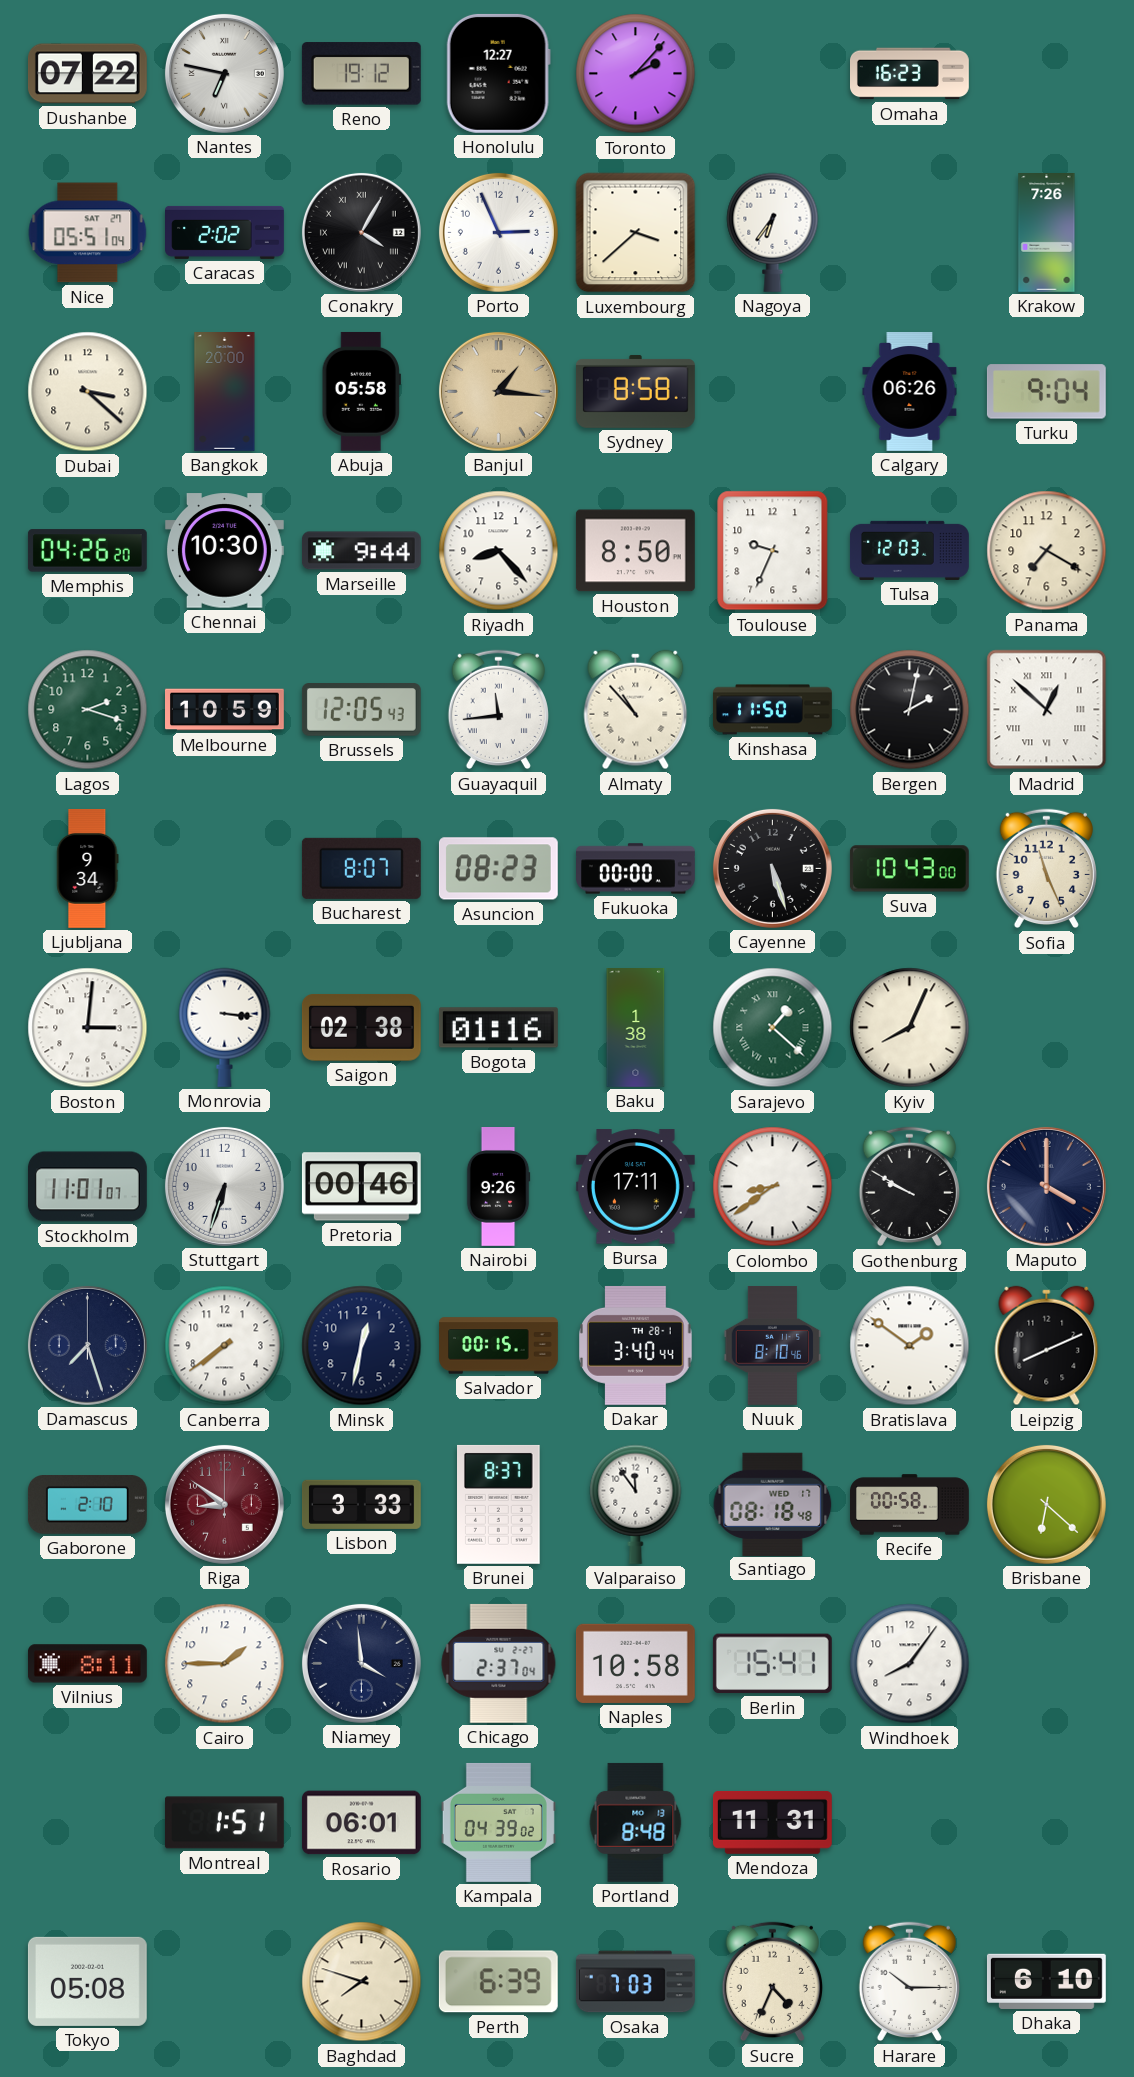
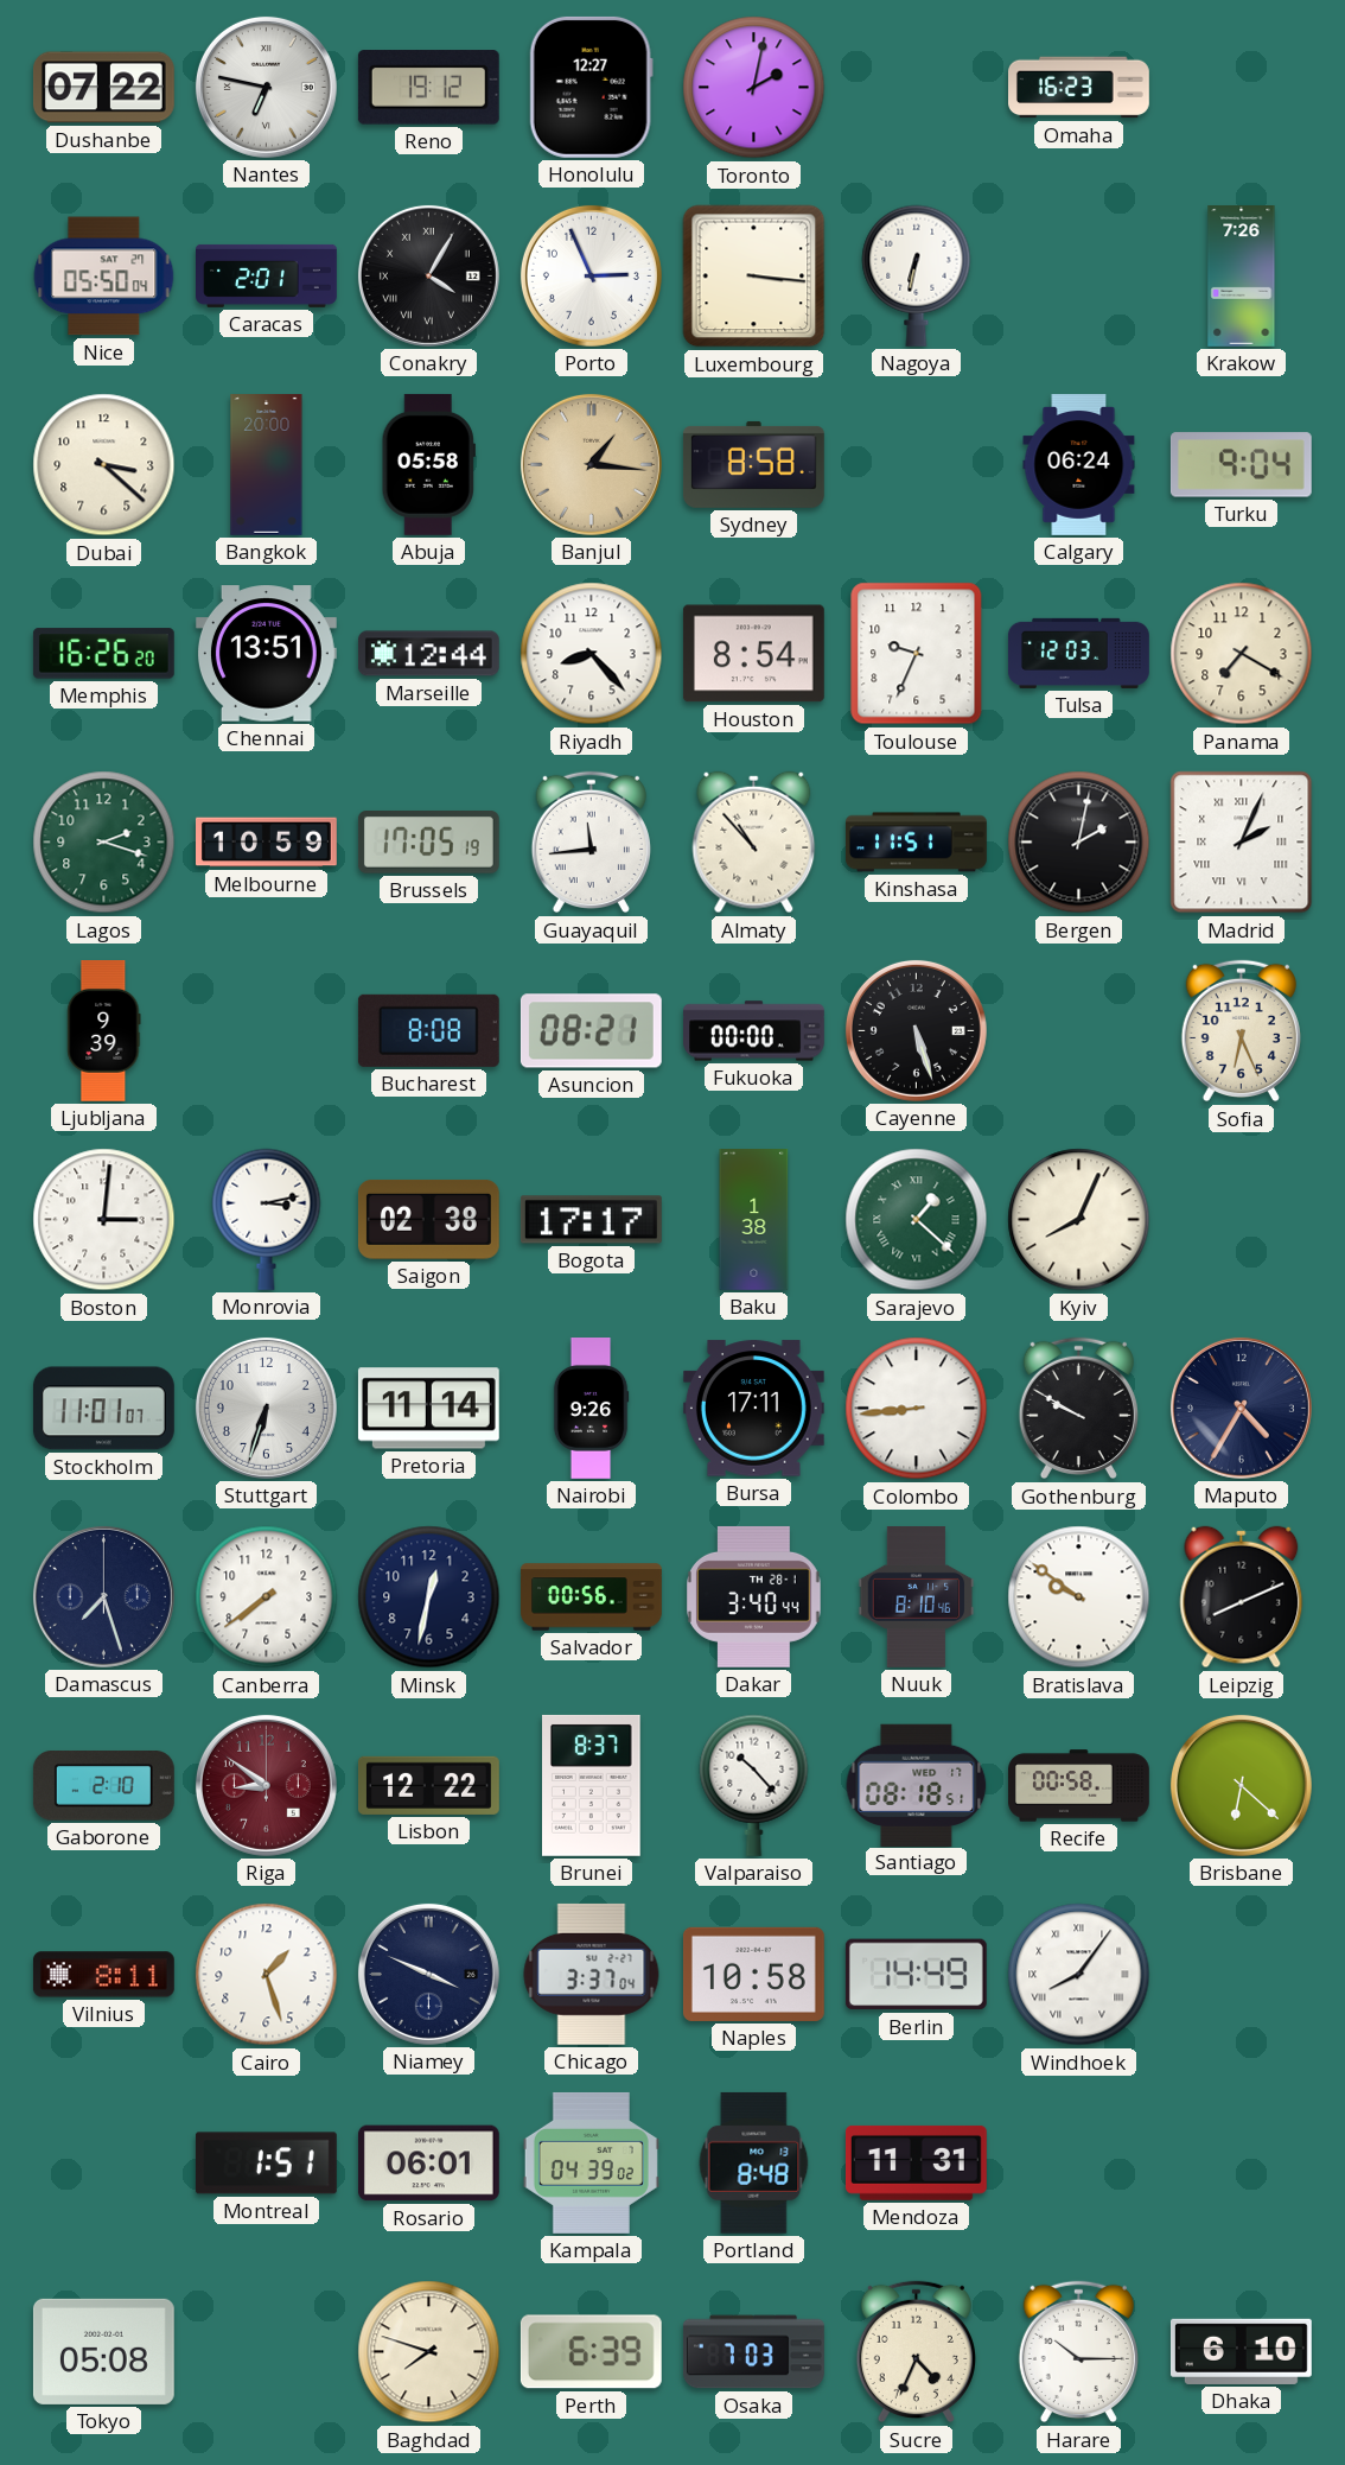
Toronto: 2:07 -> 2:02
Nice: 05:51 -> 05:50
Caracas: 2:02 -> 2:01
Luxembourg: 3:38 -> 3:16
Nagoya: 6:36 -> 6:32
Calgary: 06:26 -> 06:24
Memphis: 04:26 -> 16:26
Chennai: 10:30 -> 13:51
Marseille: 9:44 -> 12:44
Houston: 8:50 -> 8:54
Brussels: 12:05 -> 17:05
Kinshasa: 11:50 -> 11:51
Madrid: 12:52 -> 2:04
Ljubljana: 9:34 -> 9:39
Bucharest: 8:07 -> 8:08
Asuncion: 08:23 -> 08:21
Suva: 10:43 -> none
Sofia: 11:26 -> 6:26
Monrovia: 3:16 -> 3:13
Bogota: 01:16 -> 17:17
Pretoria: 00:46 -> 11:14
Colombo: 8:39 -> 8:44
Maputo: 4:00 -> 4:35
Salvador: 00:15 -> 00:56
Bratislava: 1:51 -> 9:51
Lisbon: 3:33 -> 12:22
Valparaiso: 11:54 -> 10:23
Santiago: 08:18:48 -> 08:18:51
Cairo: 1:45 -> 1:27
Niamey: 3:59 -> 3:49
Chicago: 2:37 -> 3:37
Berlin: 15:41 -> 14:49
Windhoek numerals: Arabic -> Roman
